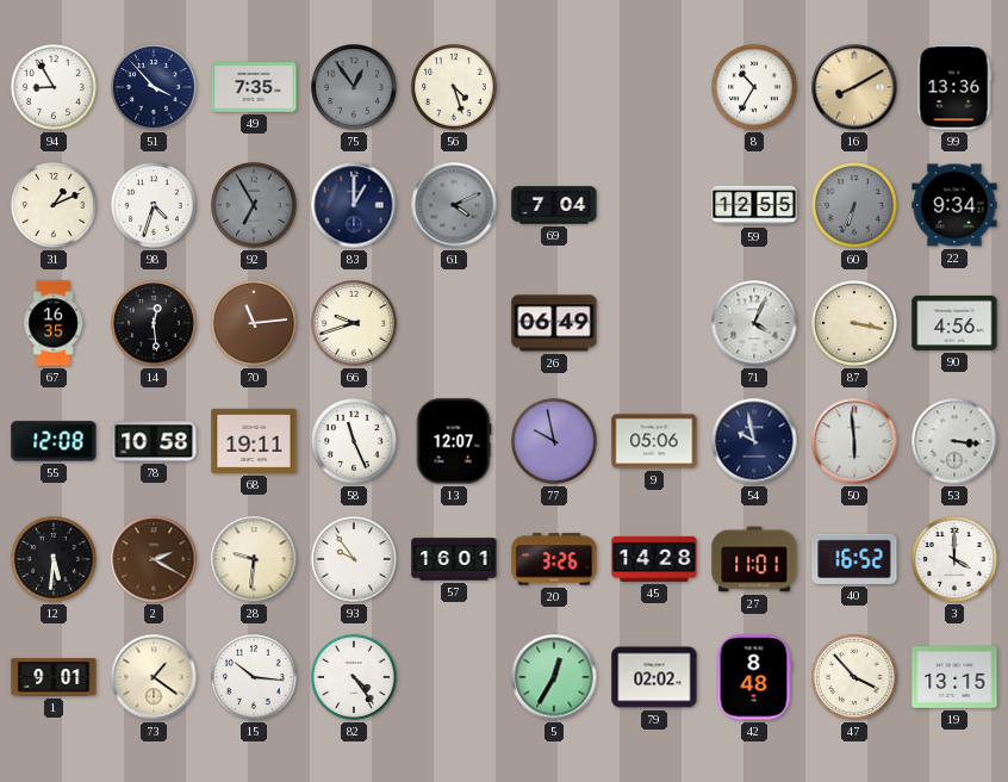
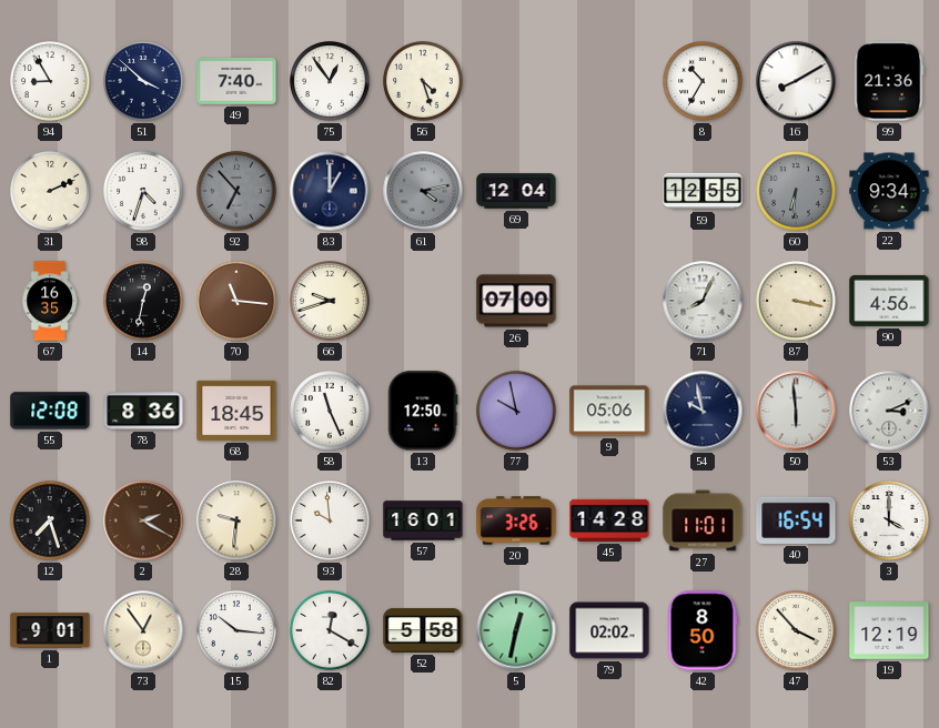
51: 3:53 -> 3:52
49: 7:35 -> 7:40
75 dial: grey -> white
16 dial: champagne -> white
99: 13:36 -> 21:36
31: 1:11 -> 2:11
92: 6:55 -> 6:53
61: 4:11 -> 4:13
69: 7:04 -> 12:04
60: 6:34 -> 6:31
14: 12:29 -> 12:32
70: 11:14 -> 11:16
26: 06:49 -> 07:00
71: 4:04 -> 8:04
78: 10:58 -> 8:36
68: 19:11 -> 18:45
13: 12:07 -> 12:50
53: 3:16 -> 3:11
12: 5:31 -> 7:27
93: 9:54 -> 9:59
40: 16:52 -> 16:54
73: 1:21 -> 12:54
82: 4:24 -> 12:20
52: none -> 5:58
5: 12:35 -> 12:32
42: 8:48 -> 8:50
19: 13:15 -> 12:19
